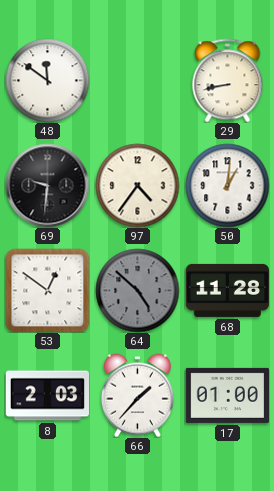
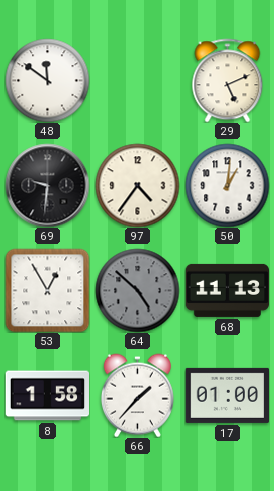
29: 8:43 -> 5:11
53: 12:51 -> 12:55
68: 11:28 -> 11:13
8: 2:03 -> 1:58
